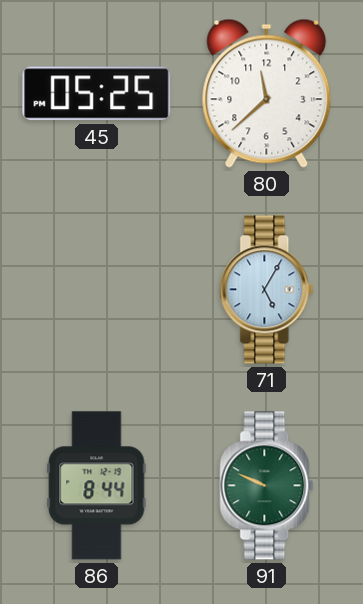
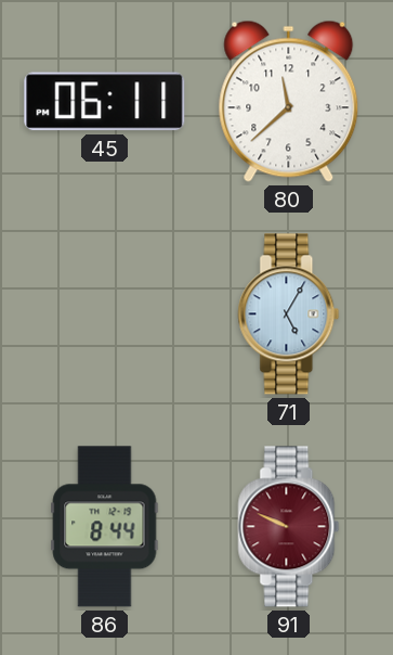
45: 05:25 -> 06:11
91 dial: green -> burgundy
